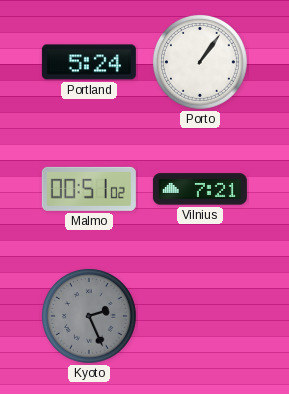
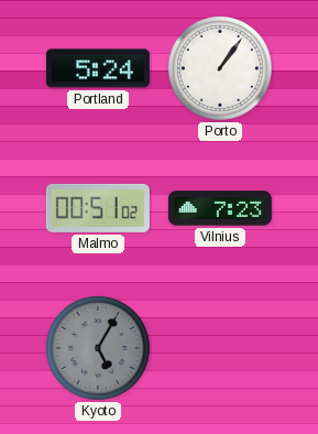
Vilnius: 7:21 -> 7:23
Kyoto: 2:26 -> 5:05
